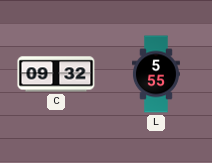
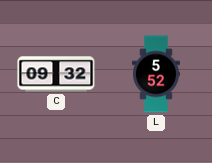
L: 5:55 -> 5:52
